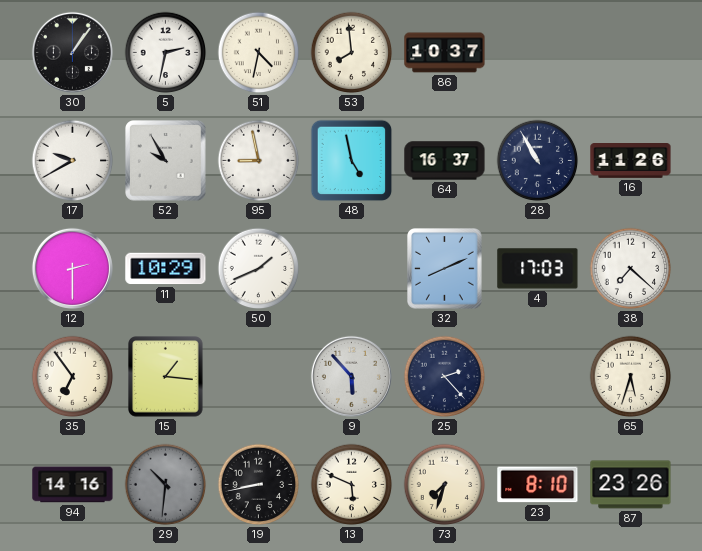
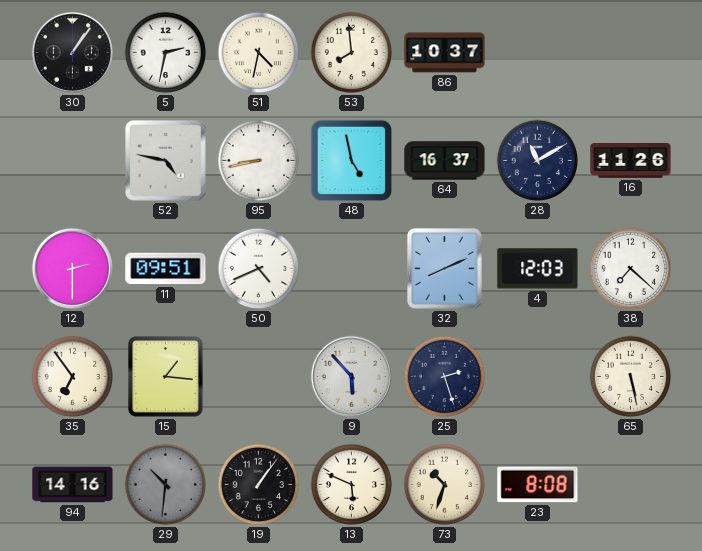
17: 9:40 -> none
52: 9:55 -> 4:47
95: 8:58 -> 8:43
28: 10:55 -> 11:10
11: 10:29 -> 09:51
50: 1:41 -> 4:41
4: 17:03 -> 12:03
25: 2:23 -> 2:27
65: 5:33 -> 5:28
19: 8:43 -> 1:06
73: 7:33 -> 10:33
23: 8:10 -> 8:08
87: 23:26 -> none
